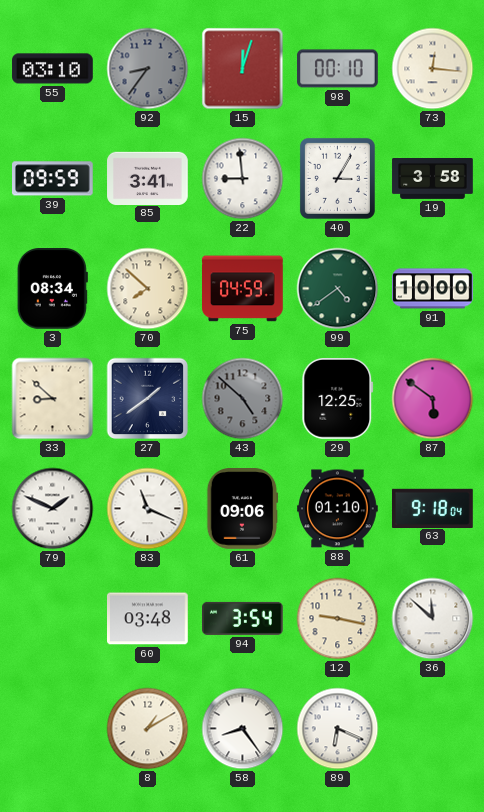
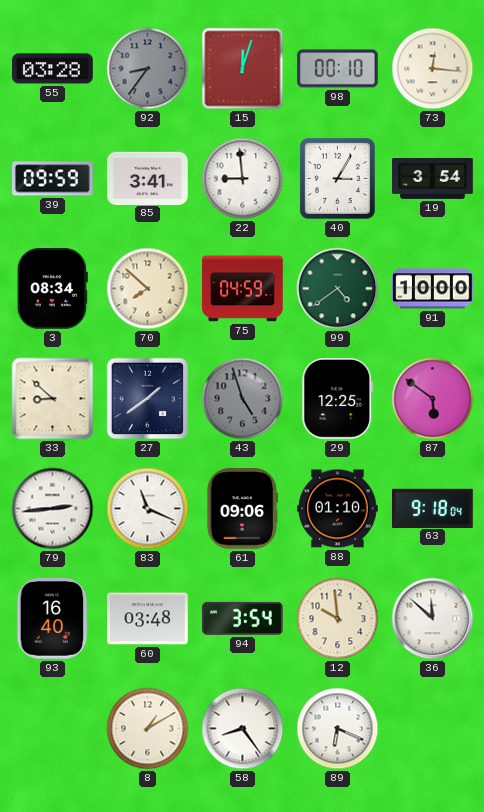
55: 03:10 -> 03:28
19: 3:58 -> 3:54
43: 4:52 -> 4:57
79: 1:49 -> 2:44
93: none -> 16:40
12: 9:17 -> 9:59
